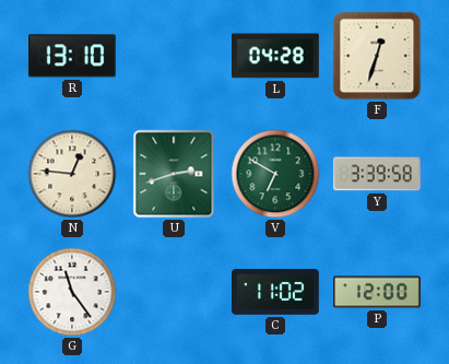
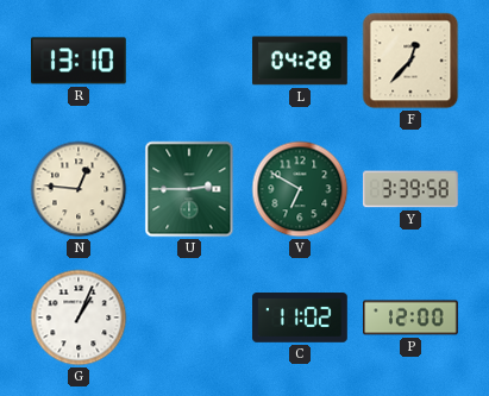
F: 12:33 -> 12:37
U: 2:42 -> 2:45
G: 11:24 -> 1:04
